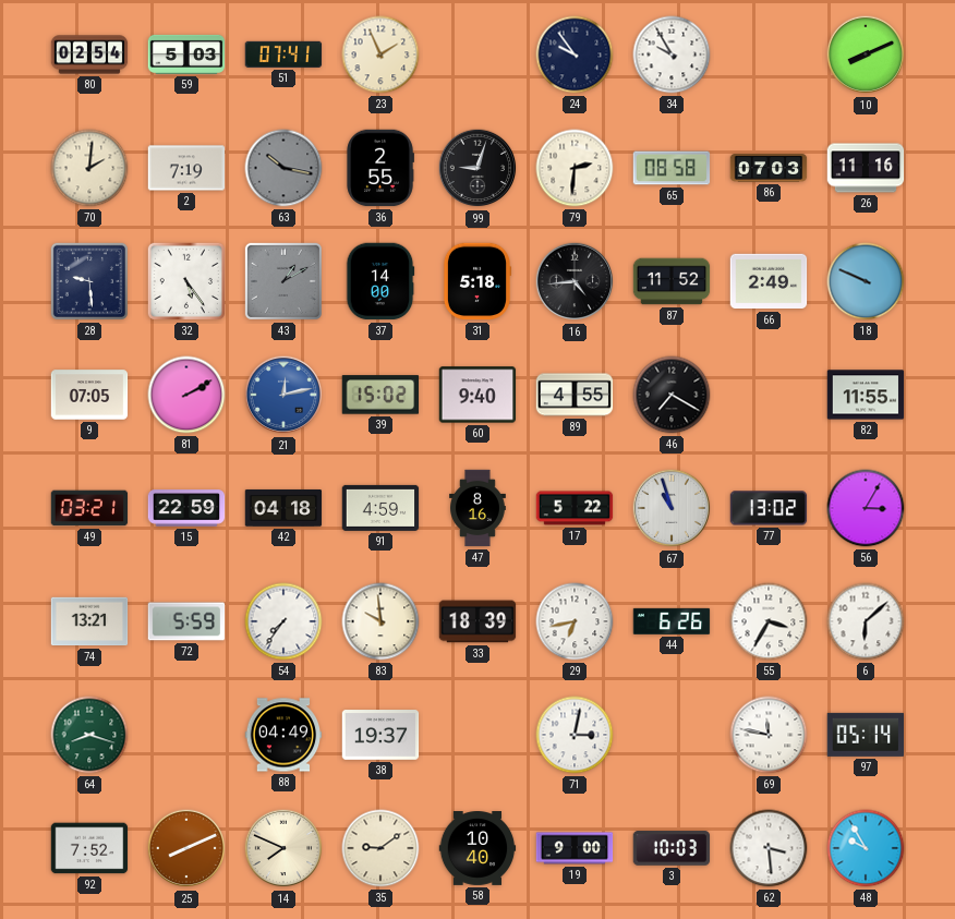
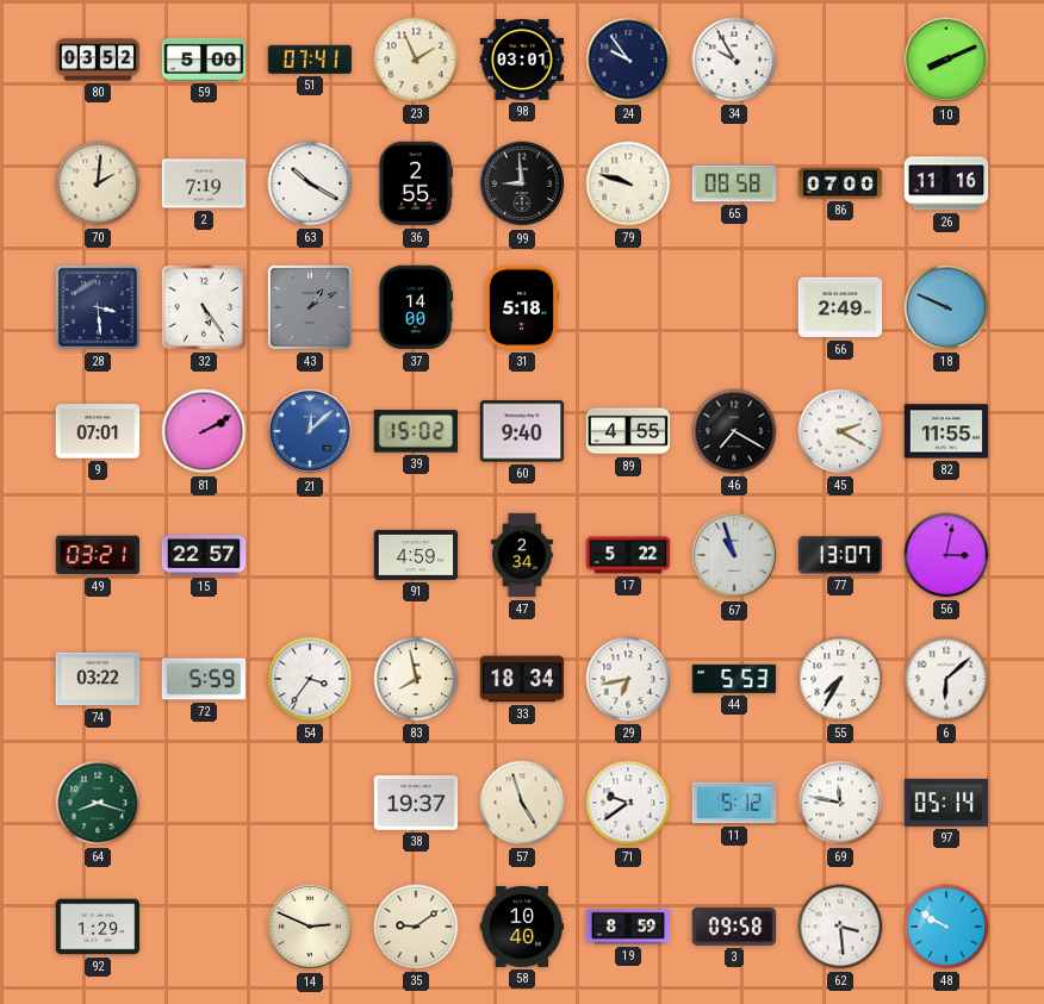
80: 02:54 -> 03:52
59: 5:03 -> 5:00
98: none -> 03:01
63: 10:17 -> 10:20
63 dial: grey -> white
99: 9:03 -> 8:59
79: 2:31 -> 9:48
86: 07:03 -> 07:00
28: 9:29 -> 3:29
16: 4:44 -> none
87: 11:52 -> none
9: 07:05 -> 07:01
21: 12:13 -> 12:08
45: none -> 2:20
15: 22:59 -> 22:57
42: 04:18 -> none
47: 8:16 -> 2:34
77: 13:02 -> 13:07
56: 3:05 -> 3:02
74: 13:21 -> 03:22
54: 7:36 -> 3:36
83: 9:59 -> 7:58
33: 18:39 -> 18:34
44: 6:26 -> 5:53
55: 3:35 -> 7:35
88: 04:49 -> none
57: none -> 4:57
71: 3:02 -> 9:39
11: none -> 5:12
92: 7:52 -> 1:29
25: 8:11 -> none
14: 7:49 -> 2:49
19: 9:00 -> 8:59
3: 10:03 -> 09:58
48: 9:55 -> 9:50
